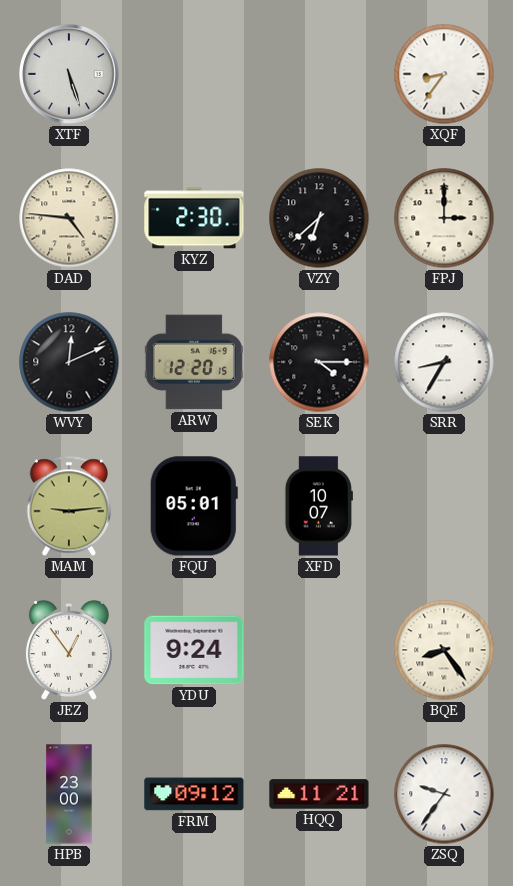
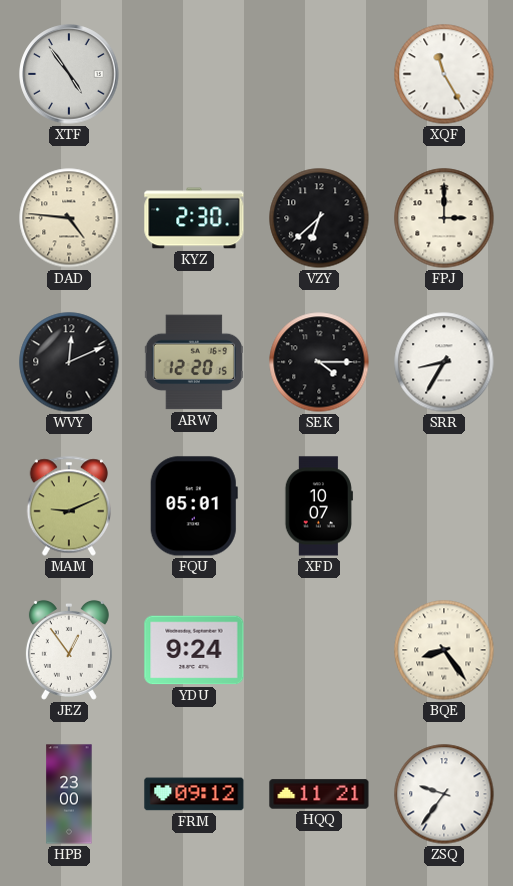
XTF: 5:27 -> 4:54
XQF: 8:36 -> 11:25
MAM: 9:14 -> 9:11
